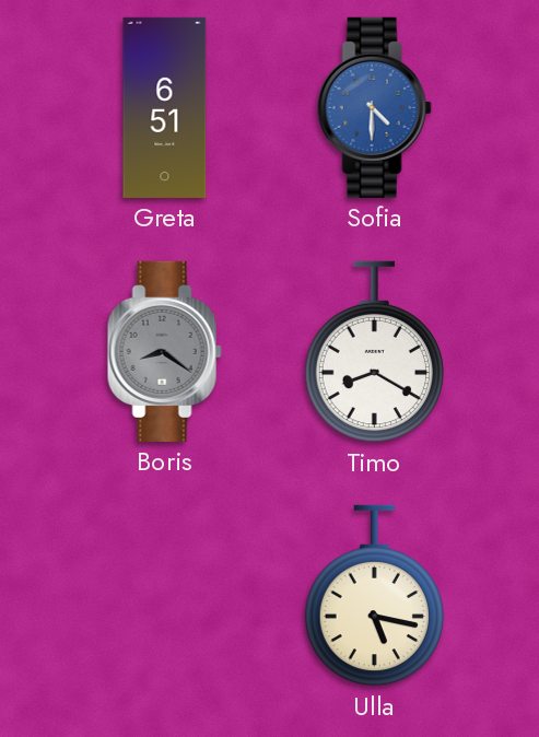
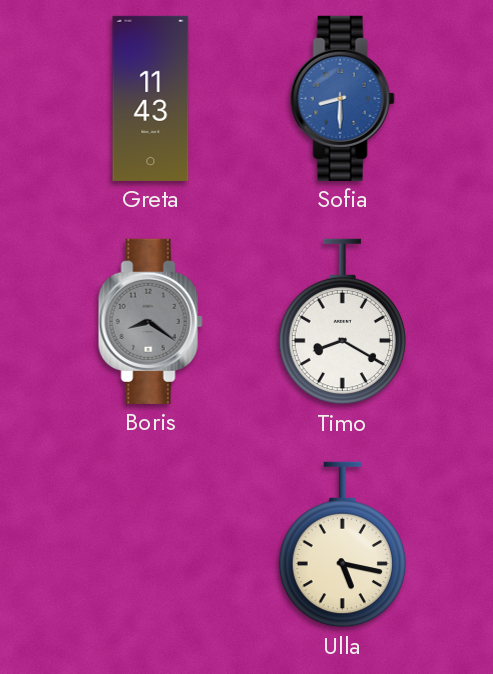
Greta: 6:51 -> 11:43
Sofia: 4:30 -> 8:30
